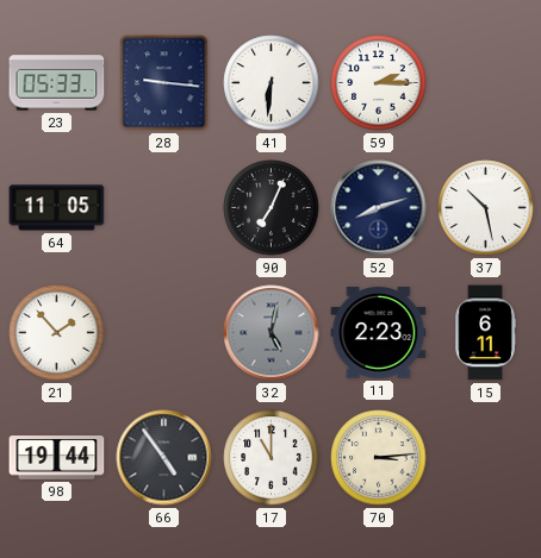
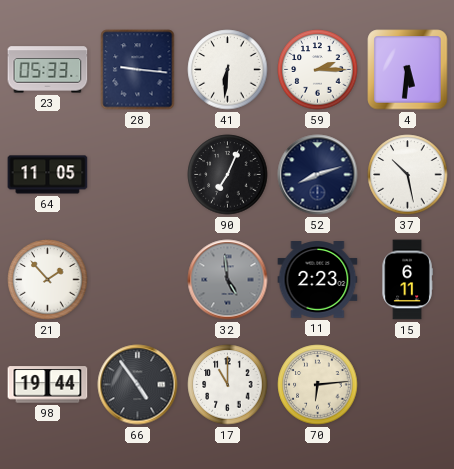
4: none -> 5:31
32: 5:02 -> 4:59
70: 3:14 -> 6:14
